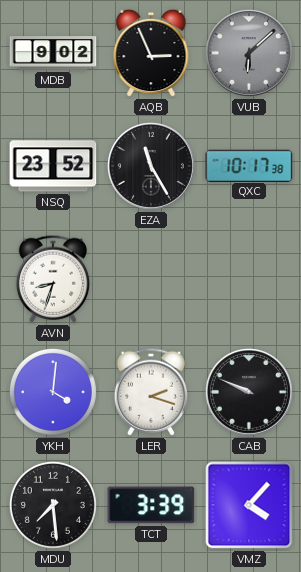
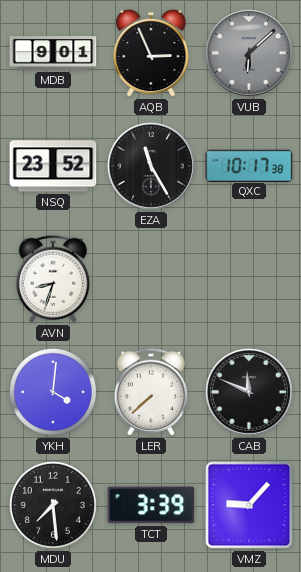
MDB: 9:02 -> 9:01
LER: 2:18 -> 7:38
CAB: 9:49 -> 11:49
VMZ: 4:07 -> 9:07
